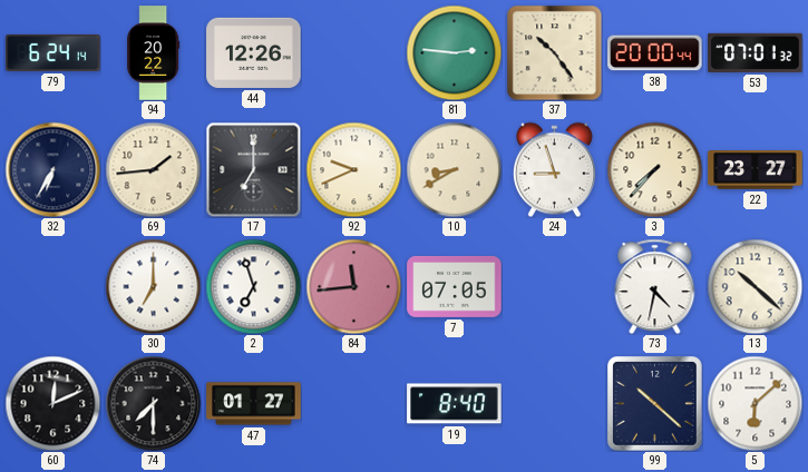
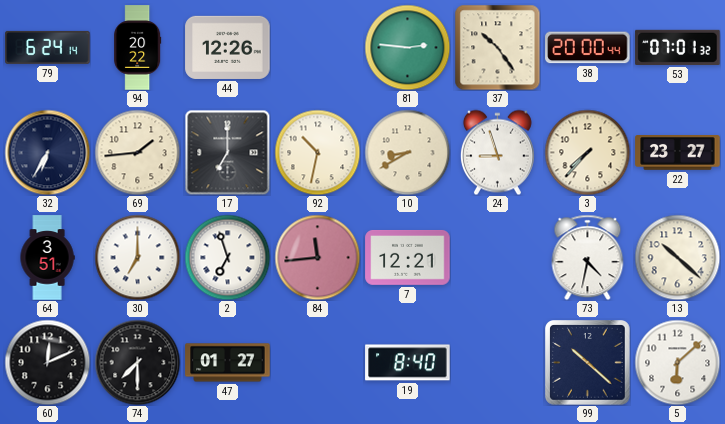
92: 9:41 -> 10:32
64: none -> 3:51
7: 07:05 -> 12:21
